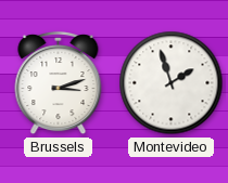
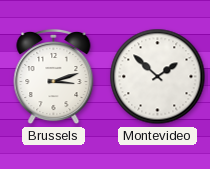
Montevideo: 1:57 -> 1:52
